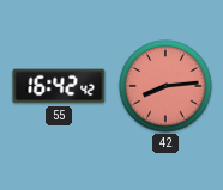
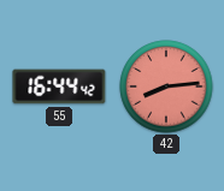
55: 16:42 -> 16:44
